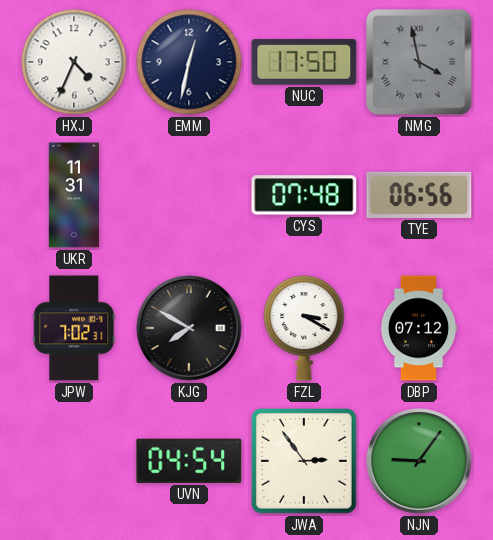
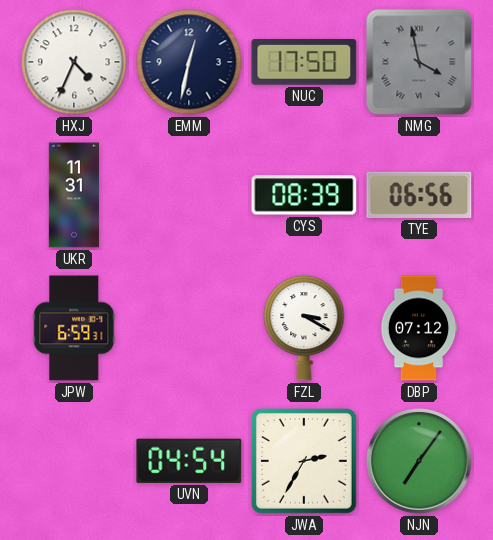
CYS: 07:48 -> 08:39
JPW: 7:02 -> 6:59
KJG: 7:50 -> none
JWA: 2:54 -> 2:35
NJN: 9:06 -> 7:06
